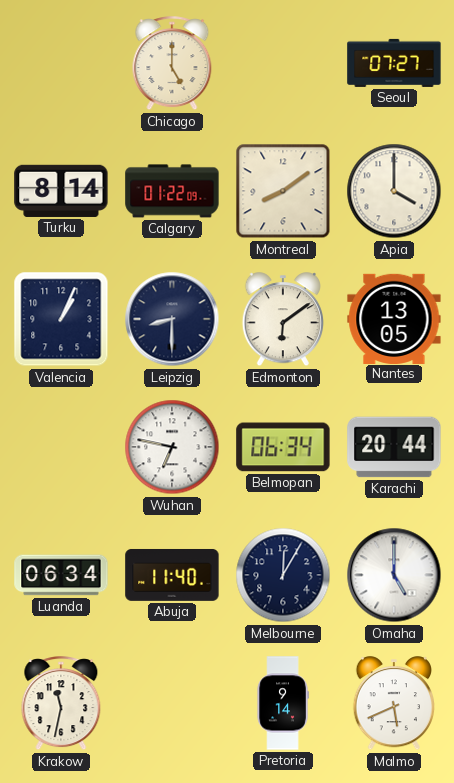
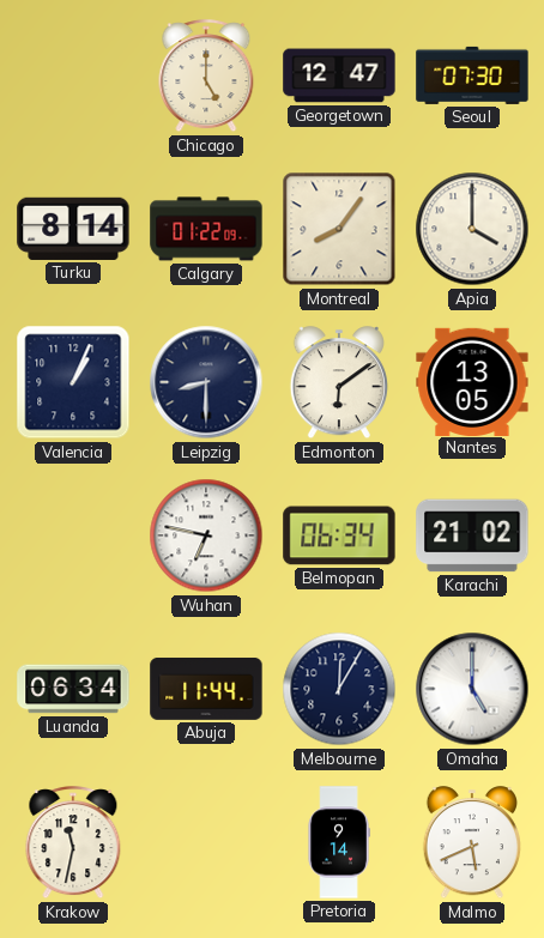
Georgetown: none -> 12:47
Seoul: 07:27 -> 07:30
Montreal: 8:09 -> 8:06
Karachi: 20:44 -> 21:02
Abuja: 11:40 -> 11:44
